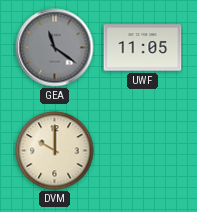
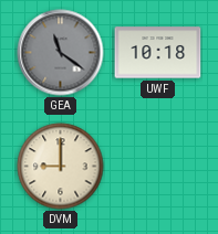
UWF: 11:05 -> 10:18
DVM: 10:00 -> 9:00
